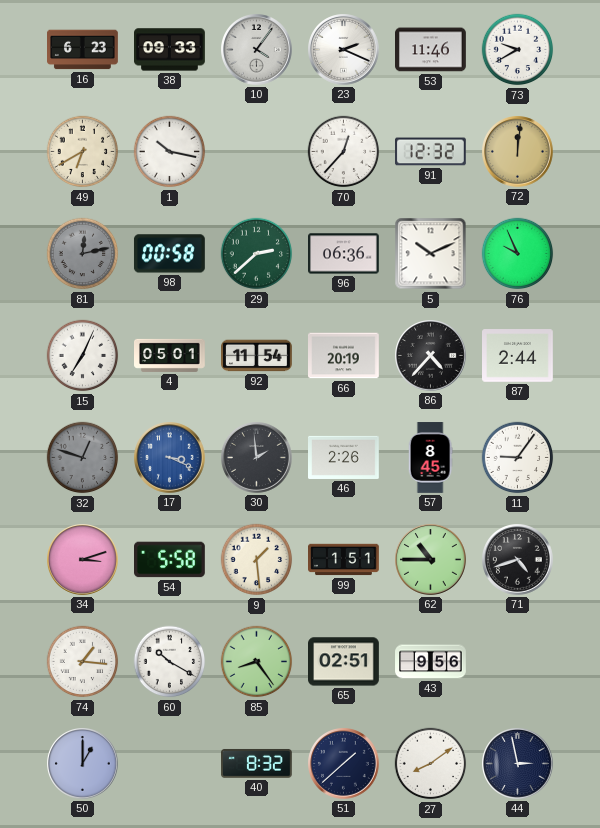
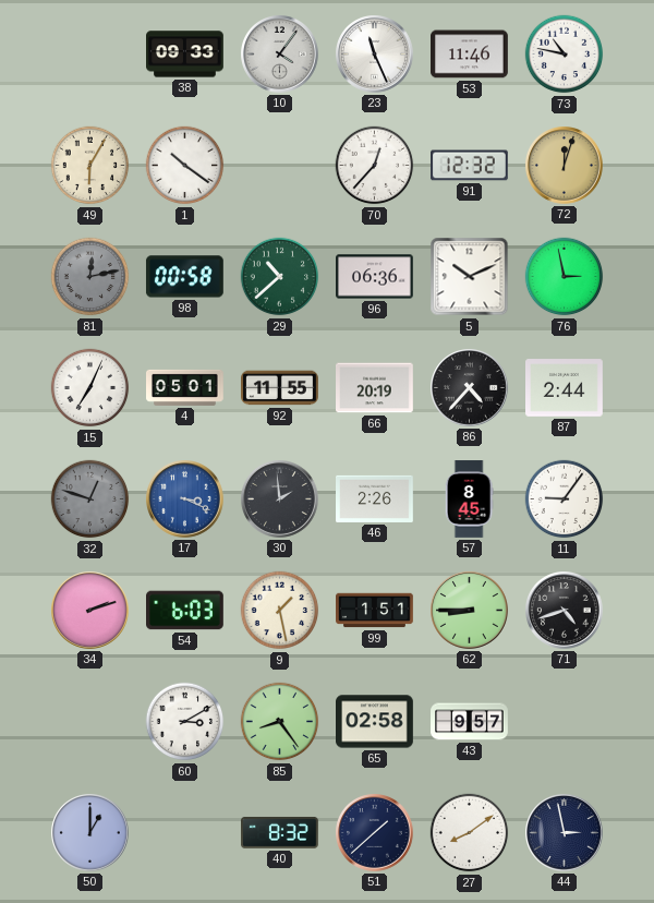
16: 6:23 -> none
23: 2:19 -> 11:26
73: 9:40 -> 10:47
49: 6:40 -> 6:05
1: 10:17 -> 10:21
72: 12:01 -> 12:03
29: 2:38 -> 10:38
76: 9:56 -> 2:58
92: 11:54 -> 11:55
34: 3:12 -> 2:12
54: 5:58 -> 6:03
9: 1:29 -> 1:28
62: 10:45 -> 8:45
74: 1:16 -> none
60: 10:20 -> 3:10
65: 02:51 -> 02:58
43: 9:56 -> 9:57
